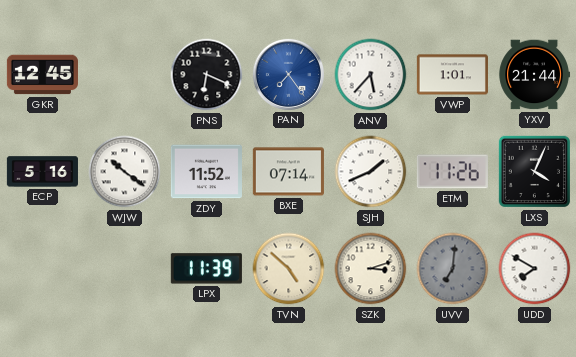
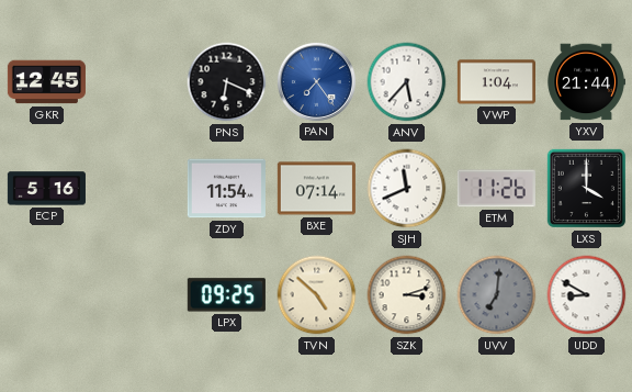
VWP: 1:01 -> 1:04
WJW: 10:21 -> none
ZDY: 11:52 -> 11:54
SJH: 1:41 -> 11:41
LXS: 4:04 -> 4:00
LPX: 11:39 -> 09:25
UDD: 7:50 -> 8:50
